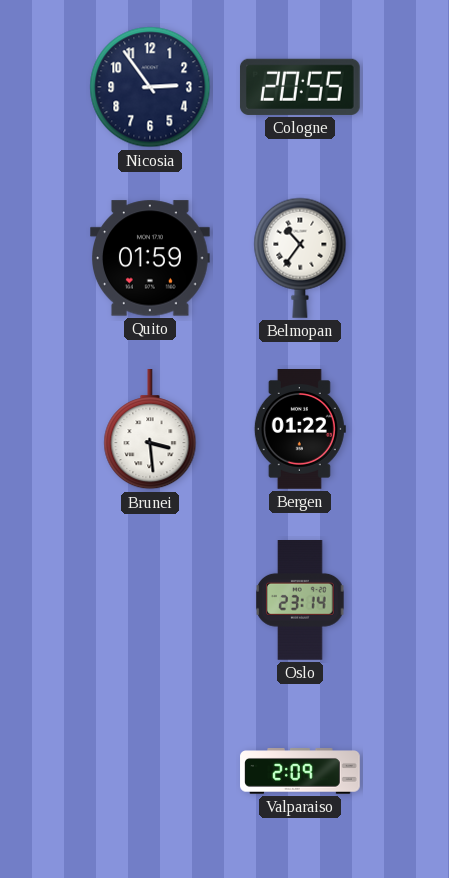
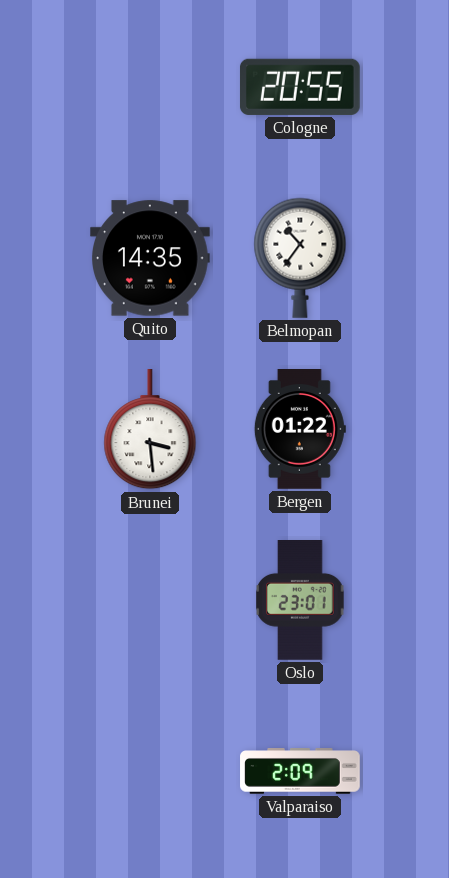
Nicosia: 2:54 -> none
Quito: 01:59 -> 14:35
Oslo: 23:14 -> 23:01
